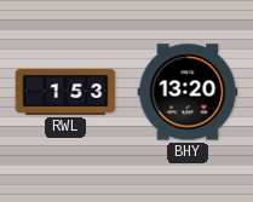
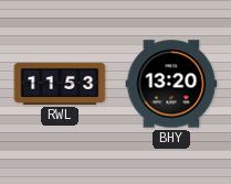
RWL: 1:53 -> 11:53
